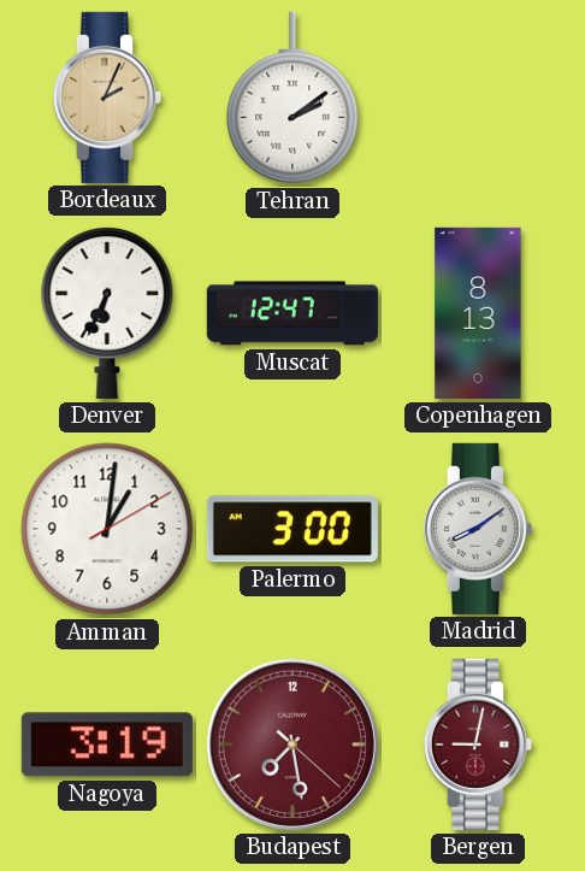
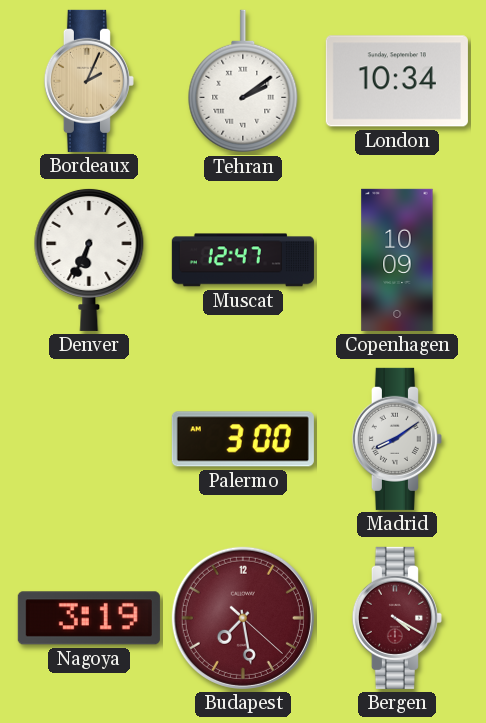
London: none -> 10:34
Copenhagen: 8:13 -> 10:09
Amman: 1:01 -> none
Bergen: 9:02 -> 4:20
